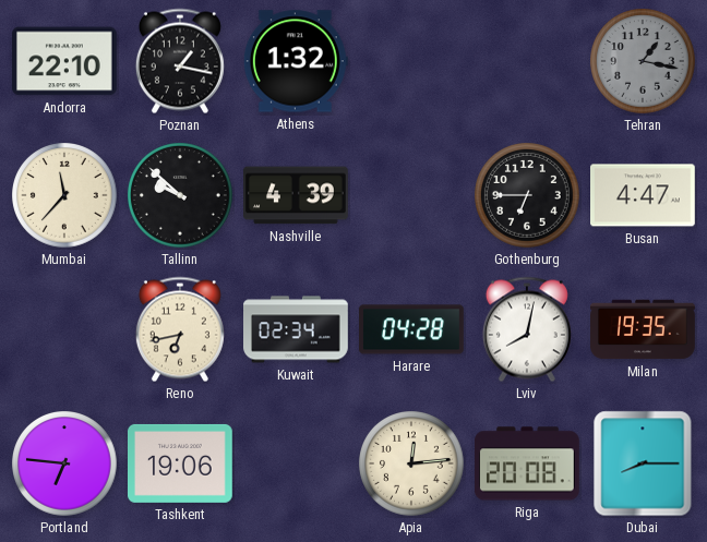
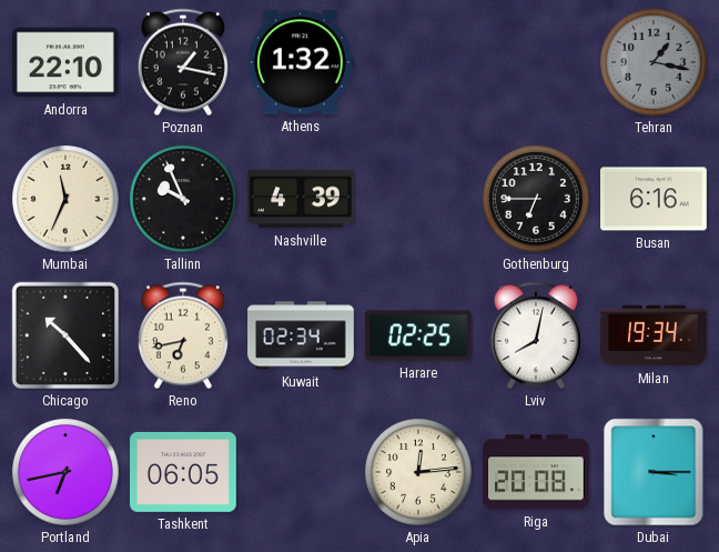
Mumbai: 11:37 -> 11:34
Tallinn: 9:52 -> 9:56
Busan: 4:47 -> 6:16
Chicago: none -> 10:23
Harare: 04:28 -> 02:25
Milan: 19:35 -> 19:34
Portland: 6:46 -> 6:43
Tashkent: 19:06 -> 06:05
Dubai: 8:15 -> 3:15
